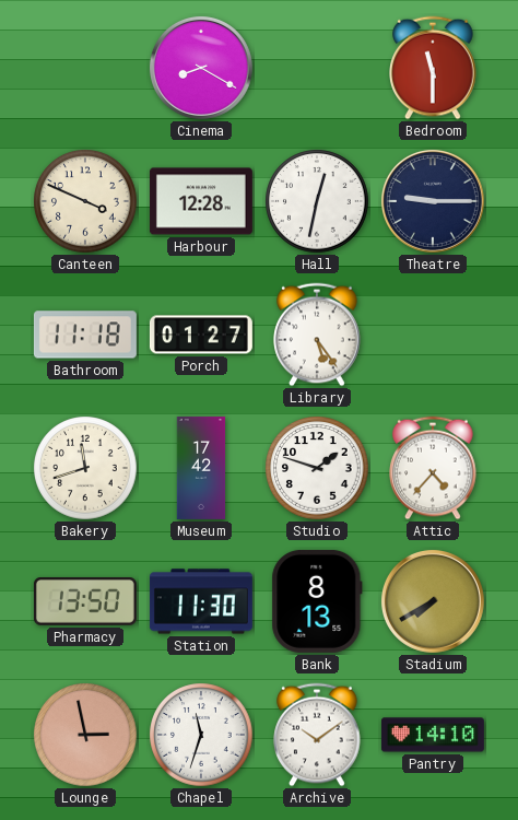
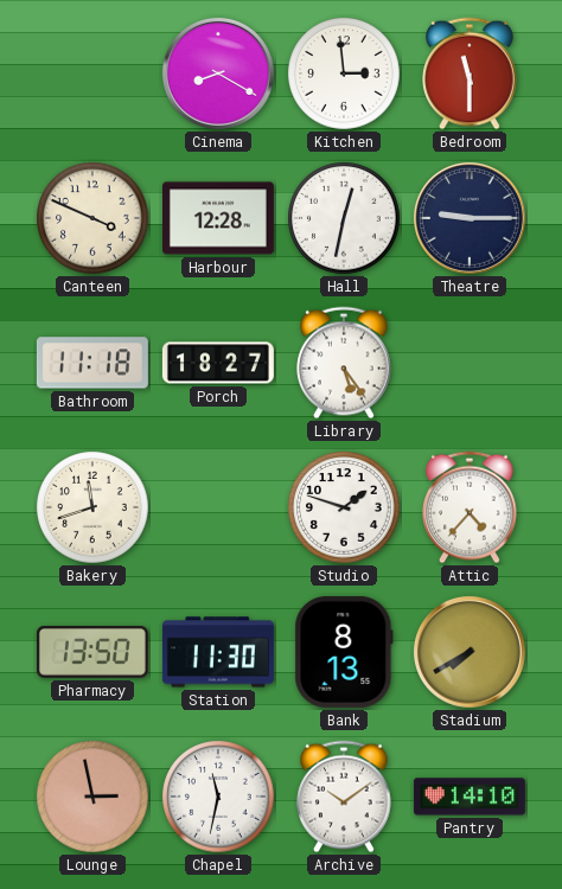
Kitchen: none -> 2:59
Porch: 01:27 -> 18:27
Museum: 17:42 -> none
Chapel: 11:33 -> 11:32
